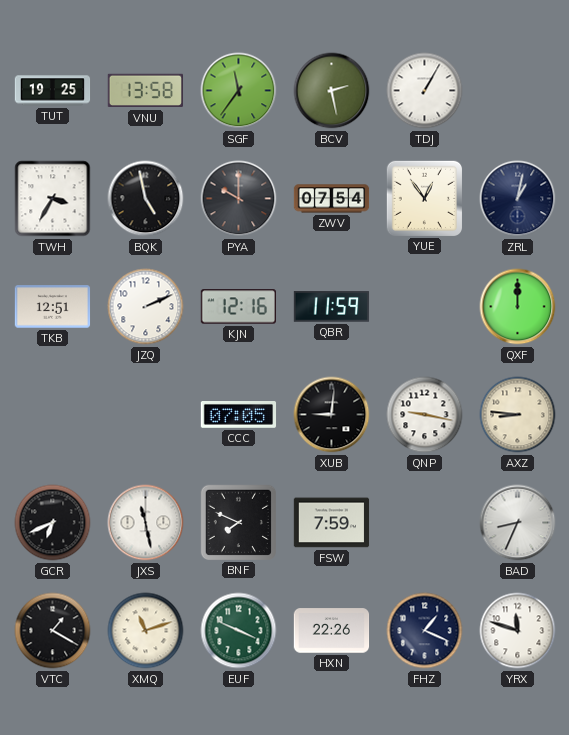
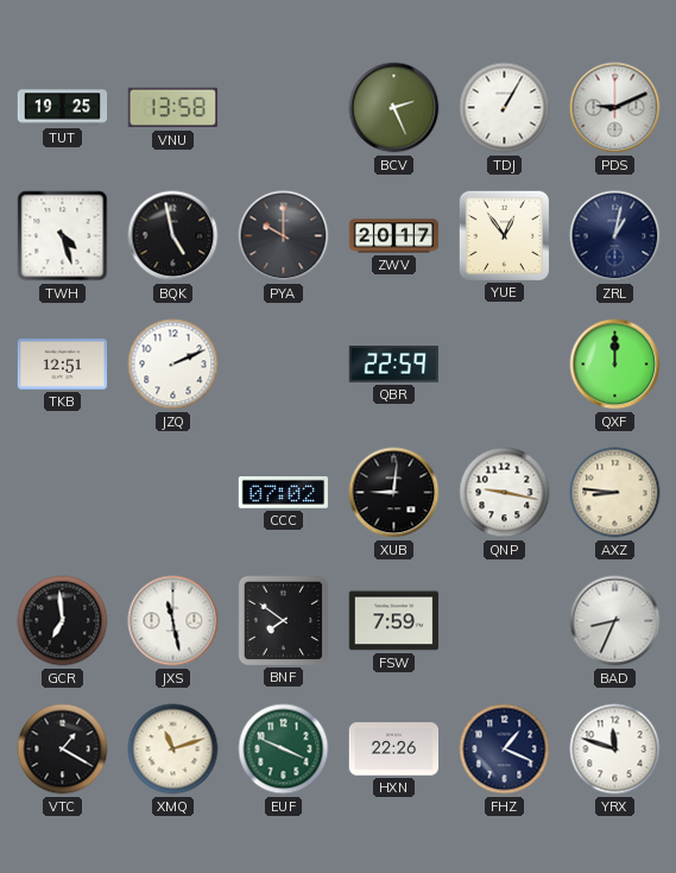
SGF: 11:36 -> none
BCV: 2:28 -> 2:26
PDS: none -> 9:11
TWH: 3:35 -> 4:27
ZWV: 07:54 -> 20:17
KJN: 12:16 -> none
QBR: 11:59 -> 22:59
CCC: 07:05 -> 07:02
GCR: 6:41 -> 6:59
BNF: 7:49 -> 7:51
